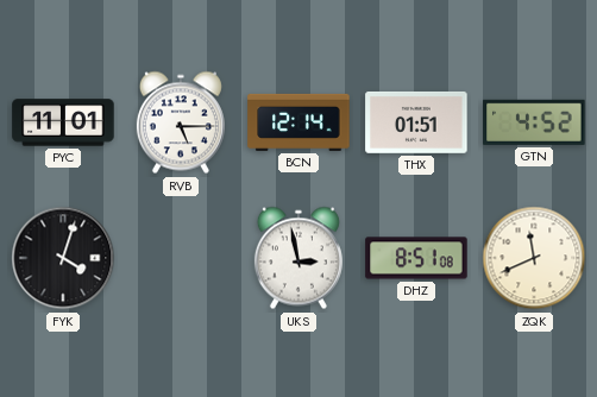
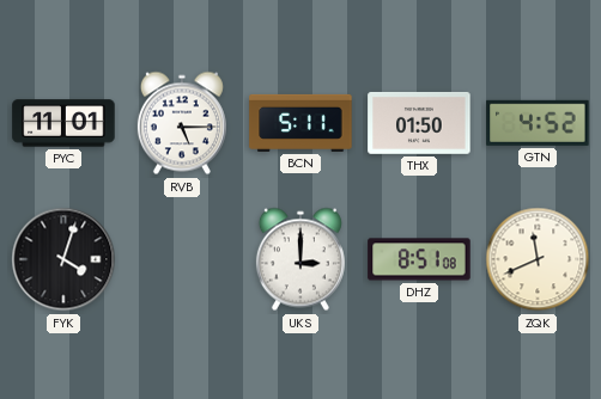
BCN: 12:14 -> 5:11
THX: 01:51 -> 01:50
UKS: 2:58 -> 3:00
